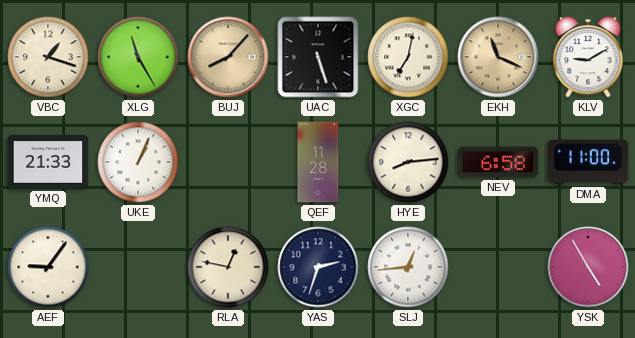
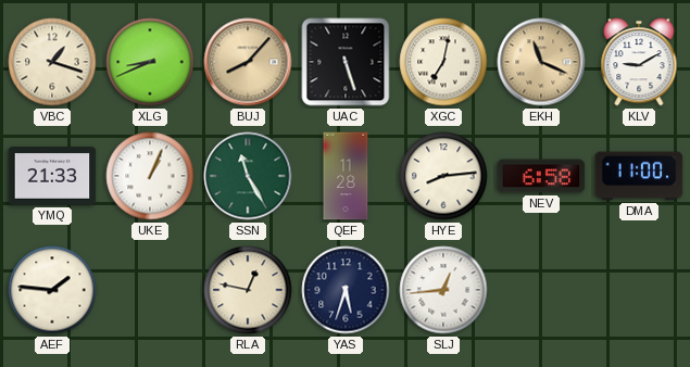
XLG: 11:25 -> 8:41
SSN: none -> 11:25
AEF: 9:06 -> 1:46
YAS: 2:33 -> 5:33
YSK: 4:55 -> none
